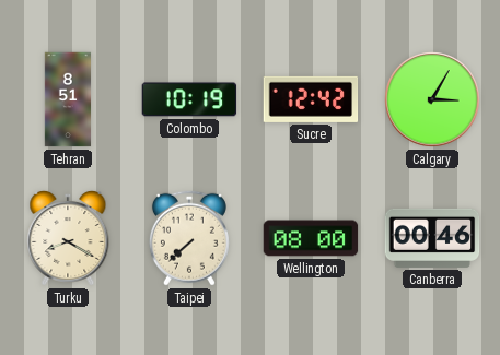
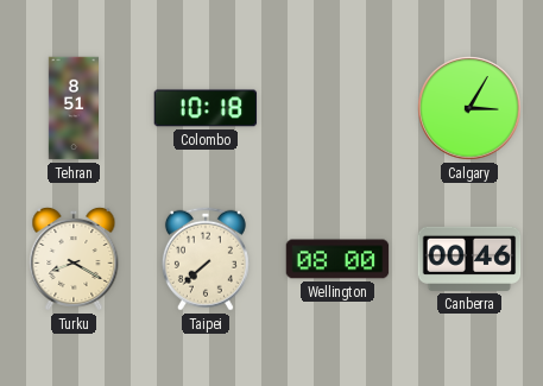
Colombo: 10:19 -> 10:18
Sucre: 12:42 -> none
